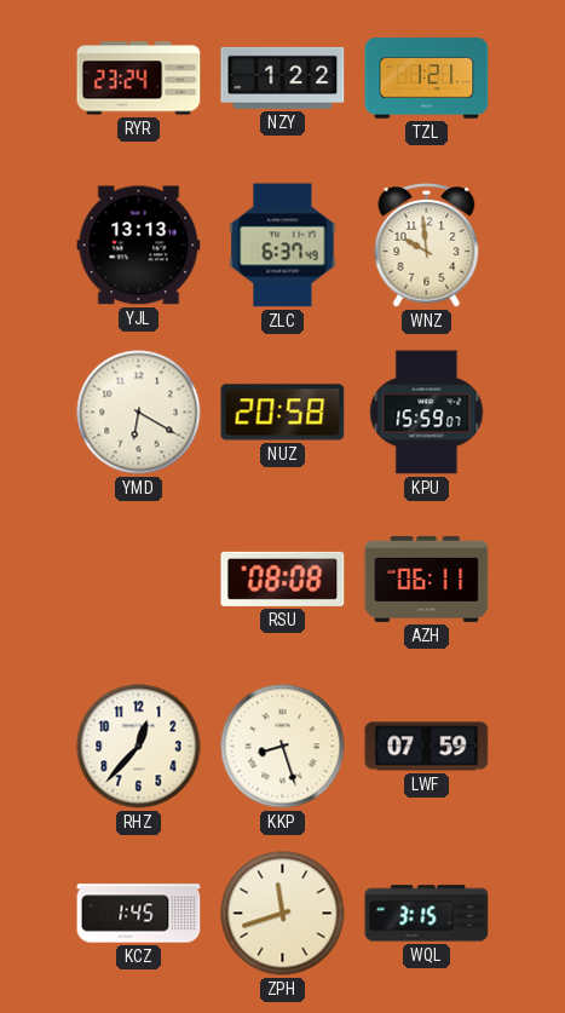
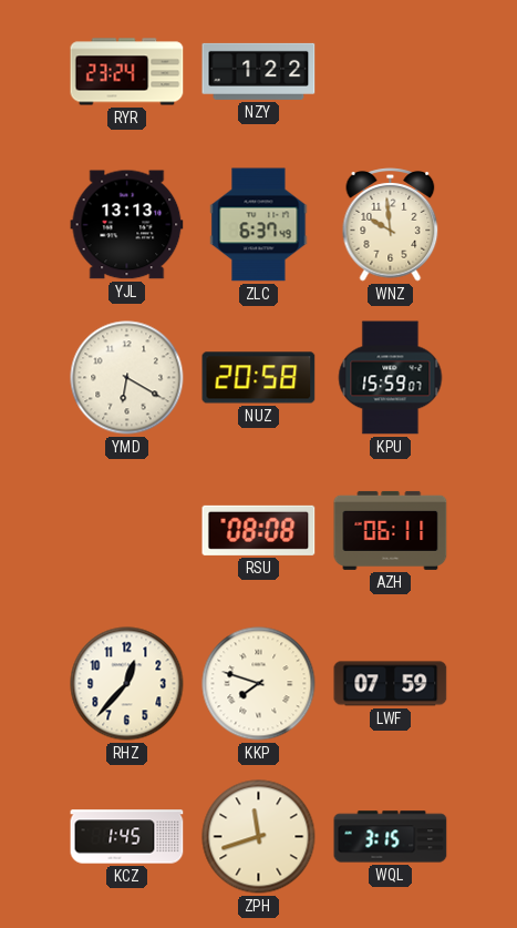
TZL: 1:21 -> none
KKP: 8:27 -> 7:48
